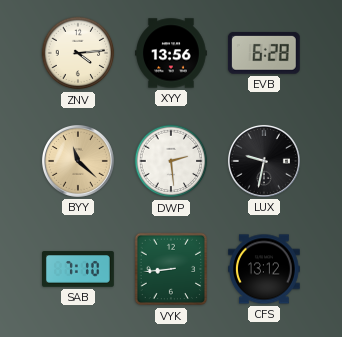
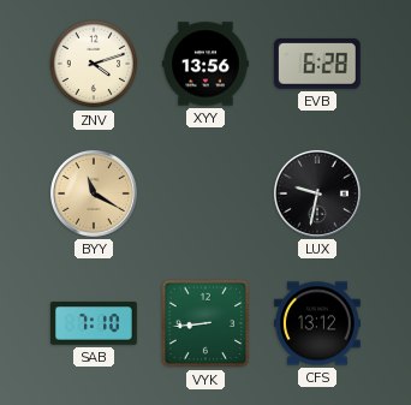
ZNV: 4:14 -> 4:12
BYY: 11:22 -> 11:20
DWP: 2:29 -> none
